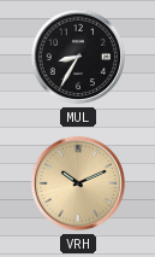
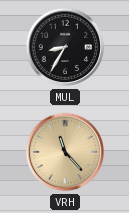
VRH: 10:11 -> 11:23
